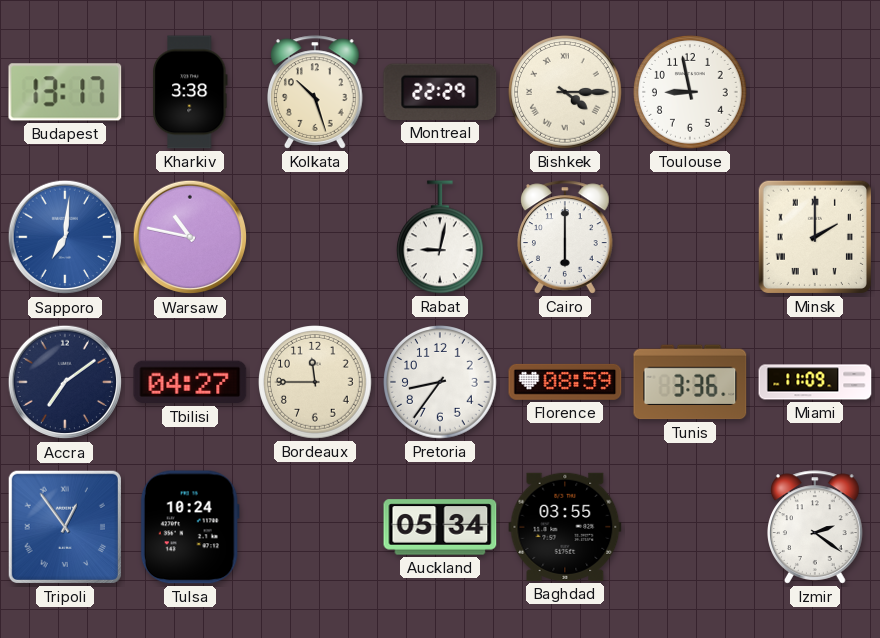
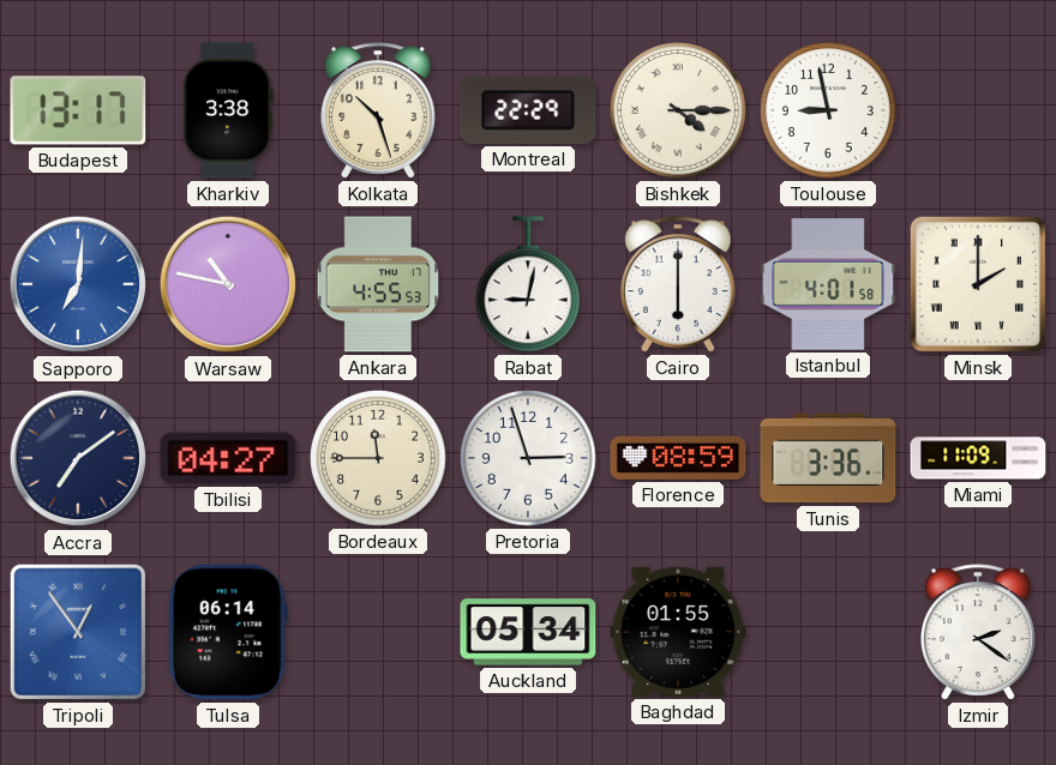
Ankara: none -> 4:55
Istanbul: none -> 4:01
Pretoria: 8:36 -> 2:57
Tulsa: 10:24 -> 06:14
Baghdad: 03:55 -> 01:55
